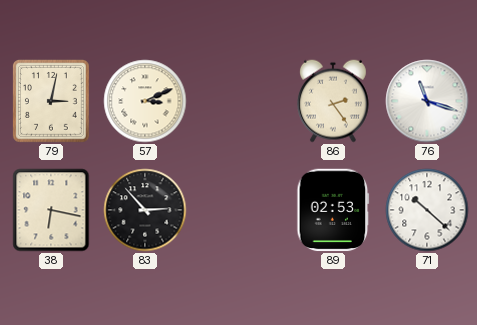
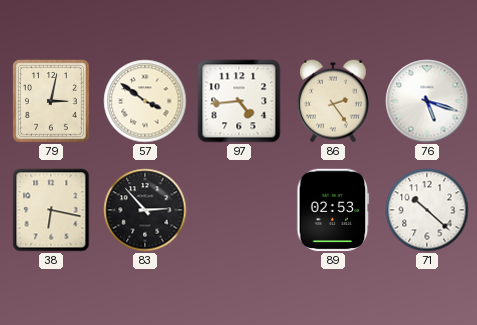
57: 3:11 -> 3:51
97: none -> 4:44
76: 11:18 -> 5:18
